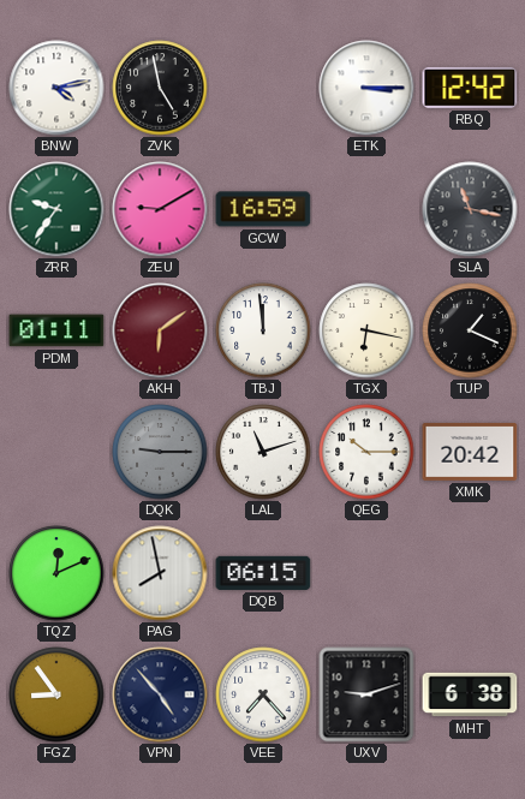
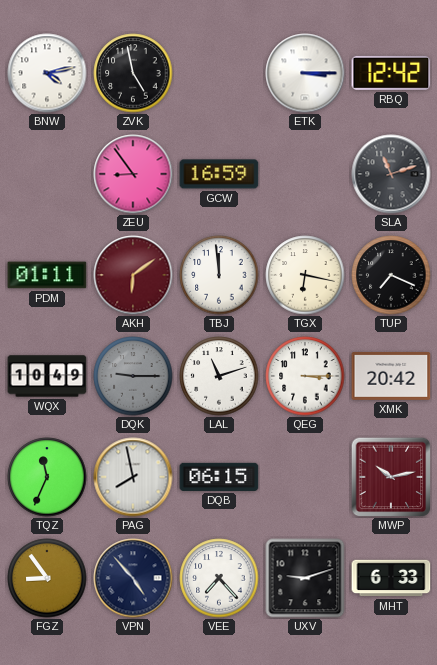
ZRR: 9:36 -> none
ZEU: 9:10 -> 8:54
SLA: 11:17 -> 11:12
TUP: 1:19 -> 7:19
WQX: none -> 10:49
QEG: 10:15 -> 3:15
TQZ: 12:11 -> 11:34
MWP: none -> 10:13
MHT: 6:38 -> 6:33
